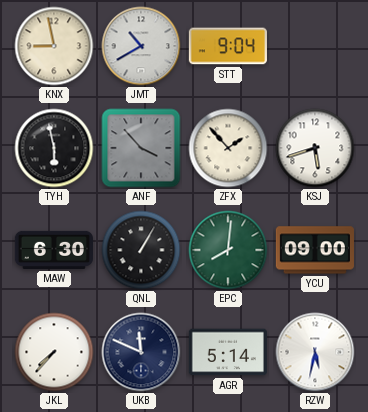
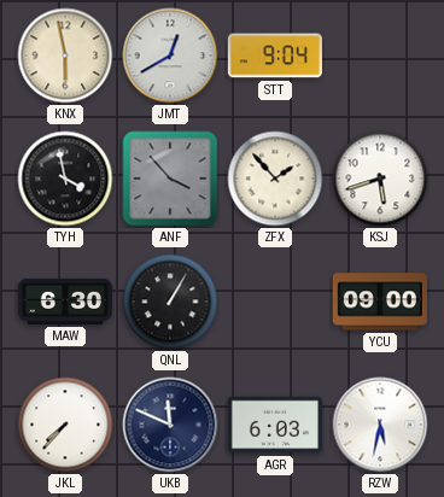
KNX: 8:58 -> 5:58
JMT: 10:40 -> 12:40
TYH: 5:58 -> 3:58
EPC: 8:01 -> none
AGR: 5:14 -> 6:03
